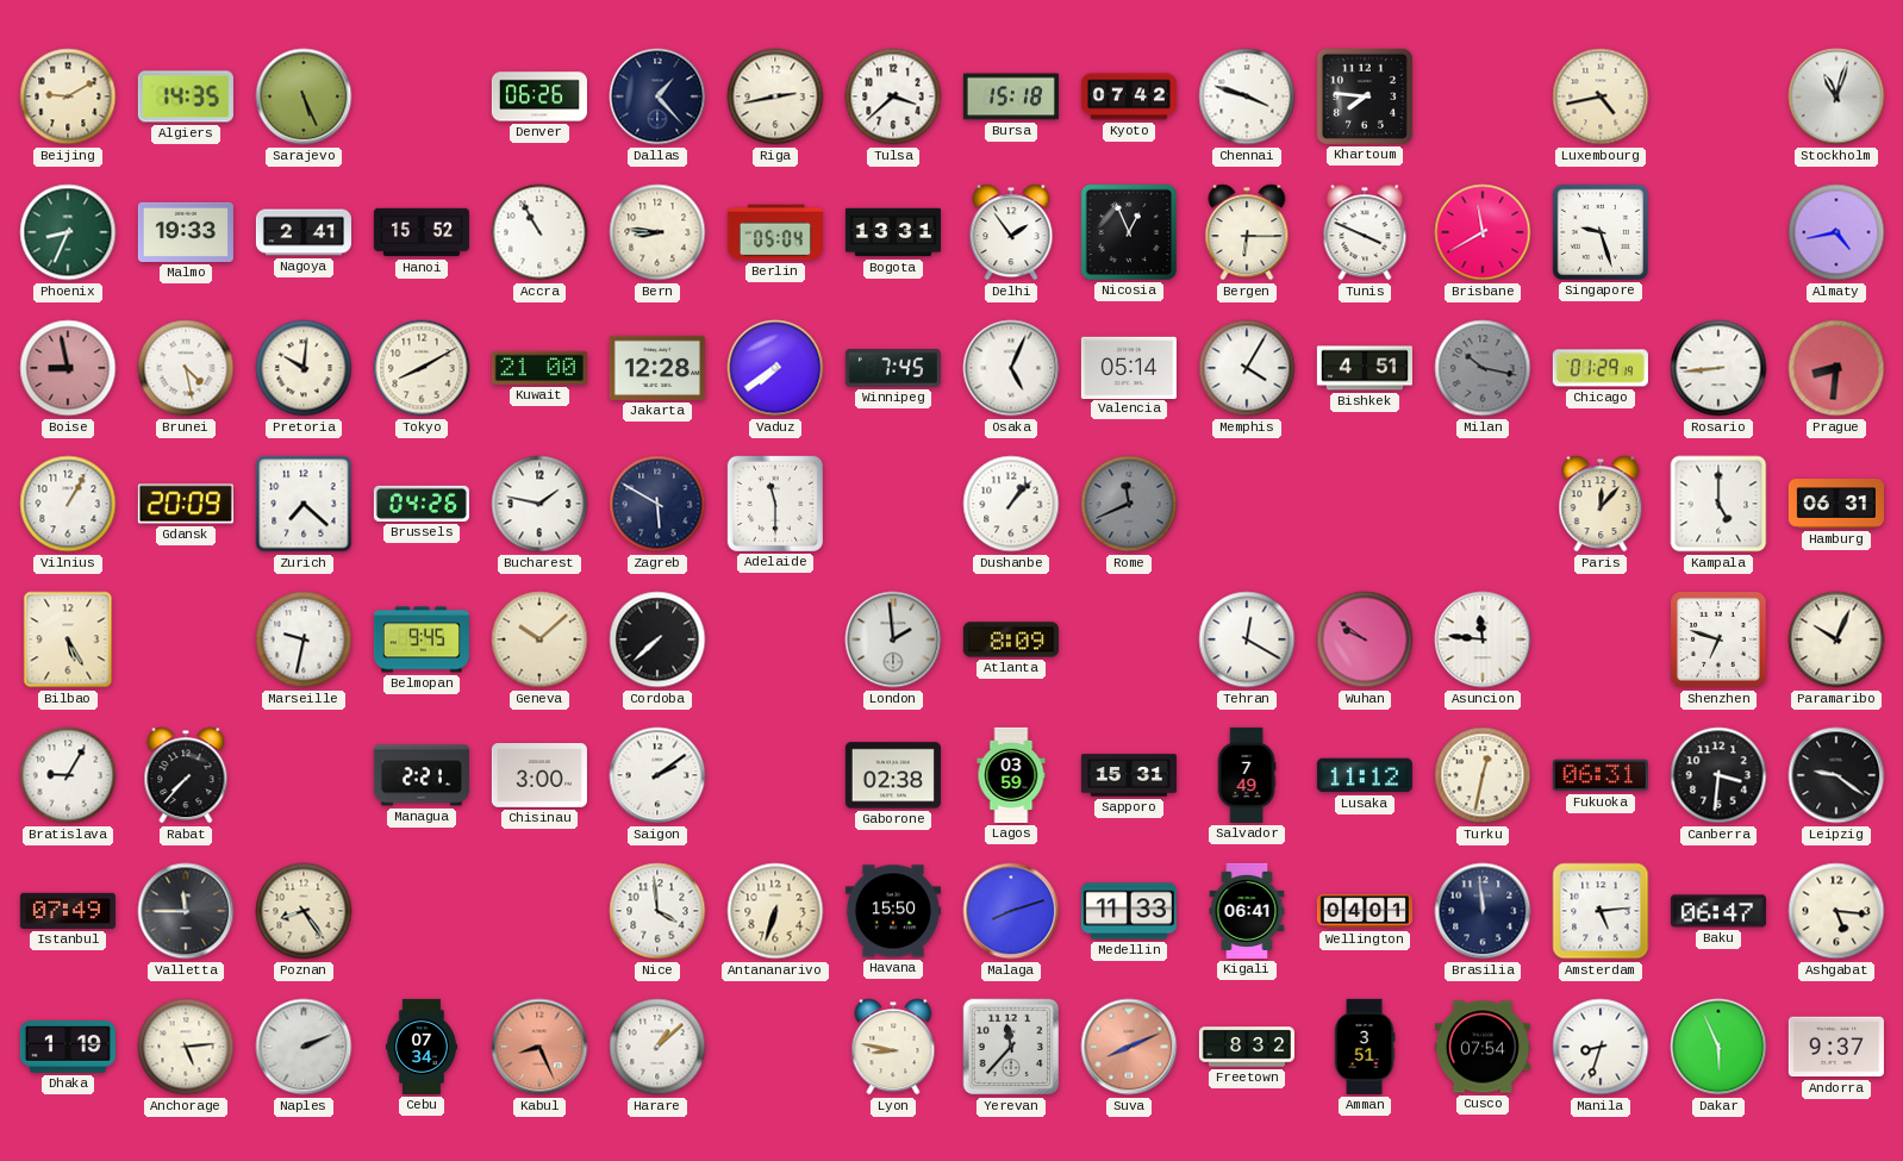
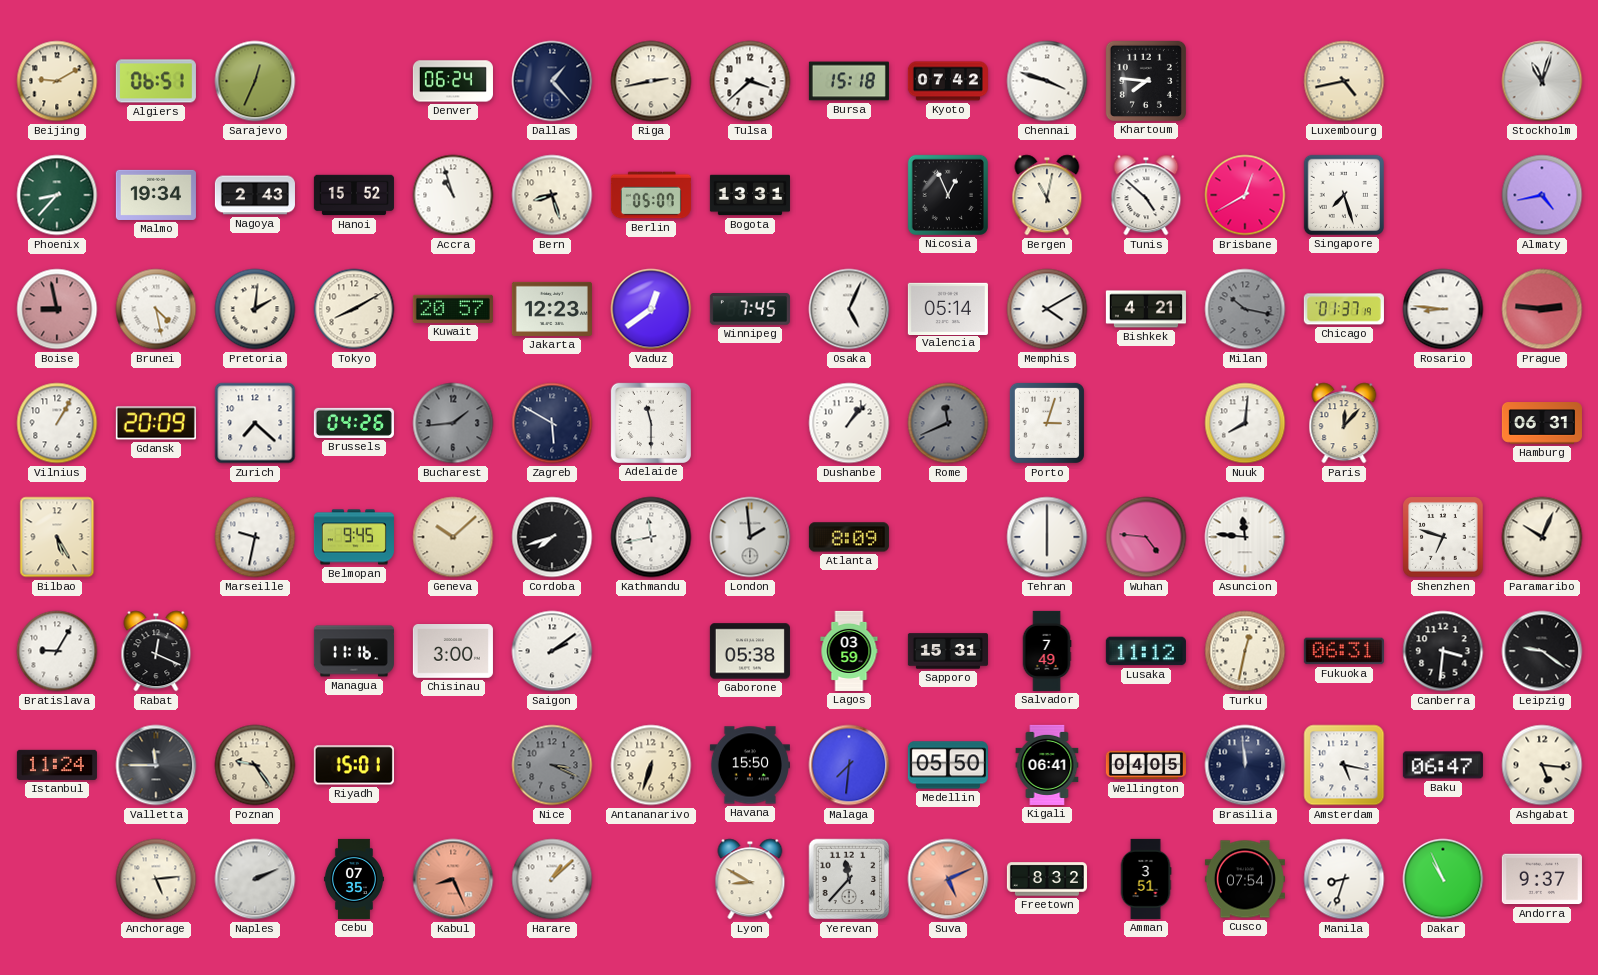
Algiers: 14:35 -> 06:51
Sarajevo: 5:26 -> 12:34
Denver: 06:26 -> 06:24
Phoenix: 8:34 -> 8:37
Malmo: 19:33 -> 19:34
Nagoya: 2:41 -> 2:43
Accra: 10:55 -> 10:57
Bern: 8:46 -> 8:27
Berlin: 05:04 -> 05:07
Delhi: 1:54 -> none
Bergen: 6:15 -> 11:02
Tunis: 3:49 -> 4:52
Brisbane: 11:40 -> 12:40
Singapore: 9:27 -> 7:27
Pretoria: 10:01 -> 2:01
Kuwait: 21:00 -> 20:57
Jakarta: 12:28 -> 12:23
Vaduz: 7:39 -> 12:39
Memphis: 4:05 -> 4:10
Bishkek: 4:51 -> 4:21
Chicago: 01:29 -> 01:37
Rosario: 8:44 -> 8:46
Prague: 8:31 -> 2:46
Bucharest: 1:47 -> 1:44
Bucharest dial: white -> grey
Porto: none -> 3:03
Nuuk: none -> 8:01
Kampala: 5:00 -> none
Cordoba: 7:38 -> 7:42
Kathmandu: none -> 11:43
Tehran: 12:20 -> 6:00
Wuhan: 9:51 -> 4:46
Rabat: 7:37 -> 12:19
Managua: 2:21 -> 11:16
Gaborone: 02:38 -> 05:38
Istanbul: 07:49 -> 11:24
Poznan: 8:24 -> 9:24
Riyadh: none -> 15:01
Nice: 3:59 -> 3:19
Nice dial: white -> grey
Malaga: 8:12 -> 7:31
Medellin: 11:33 -> 05:50
Wellington: 04:01 -> 04:05
Amsterdam: 5:14 -> 5:17
Dhaka: 1:19 -> none
Cebu: 07:34 -> 07:35
Lyon: 8:47 -> 8:50
Suva: 8:11 -> 5:11
Dakar: 5:56 -> 10:56
